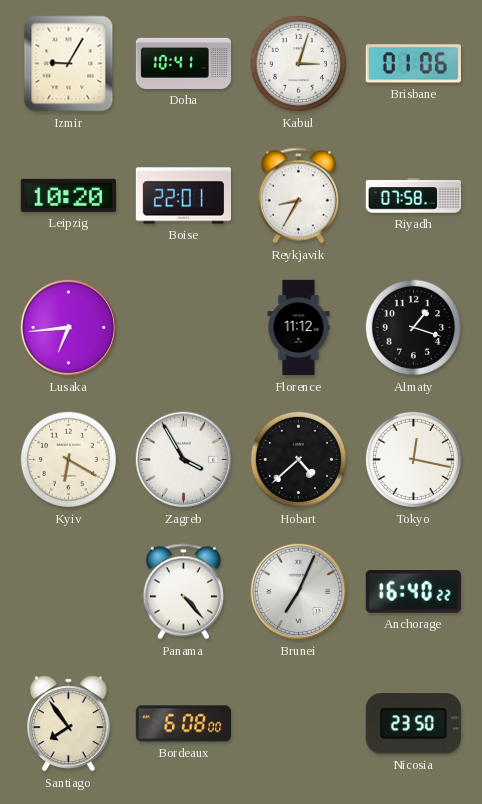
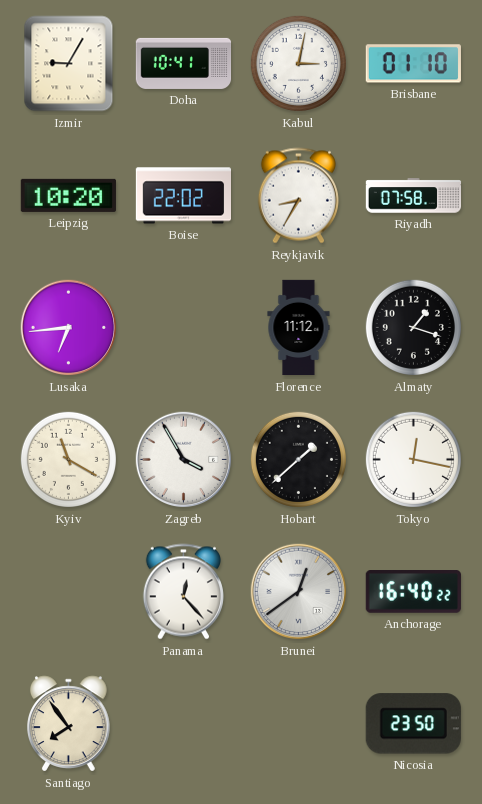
Kabul: 3:03 -> 3:02
Brisbane: 01:06 -> 01:10
Boise: 22:01 -> 22:02
Kyiv: 6:20 -> 11:20
Hobart: 4:38 -> 1:38
Panama: 4:23 -> 12:23
Brunei: 7:04 -> 12:39
Bordeaux: 6:08 -> none
